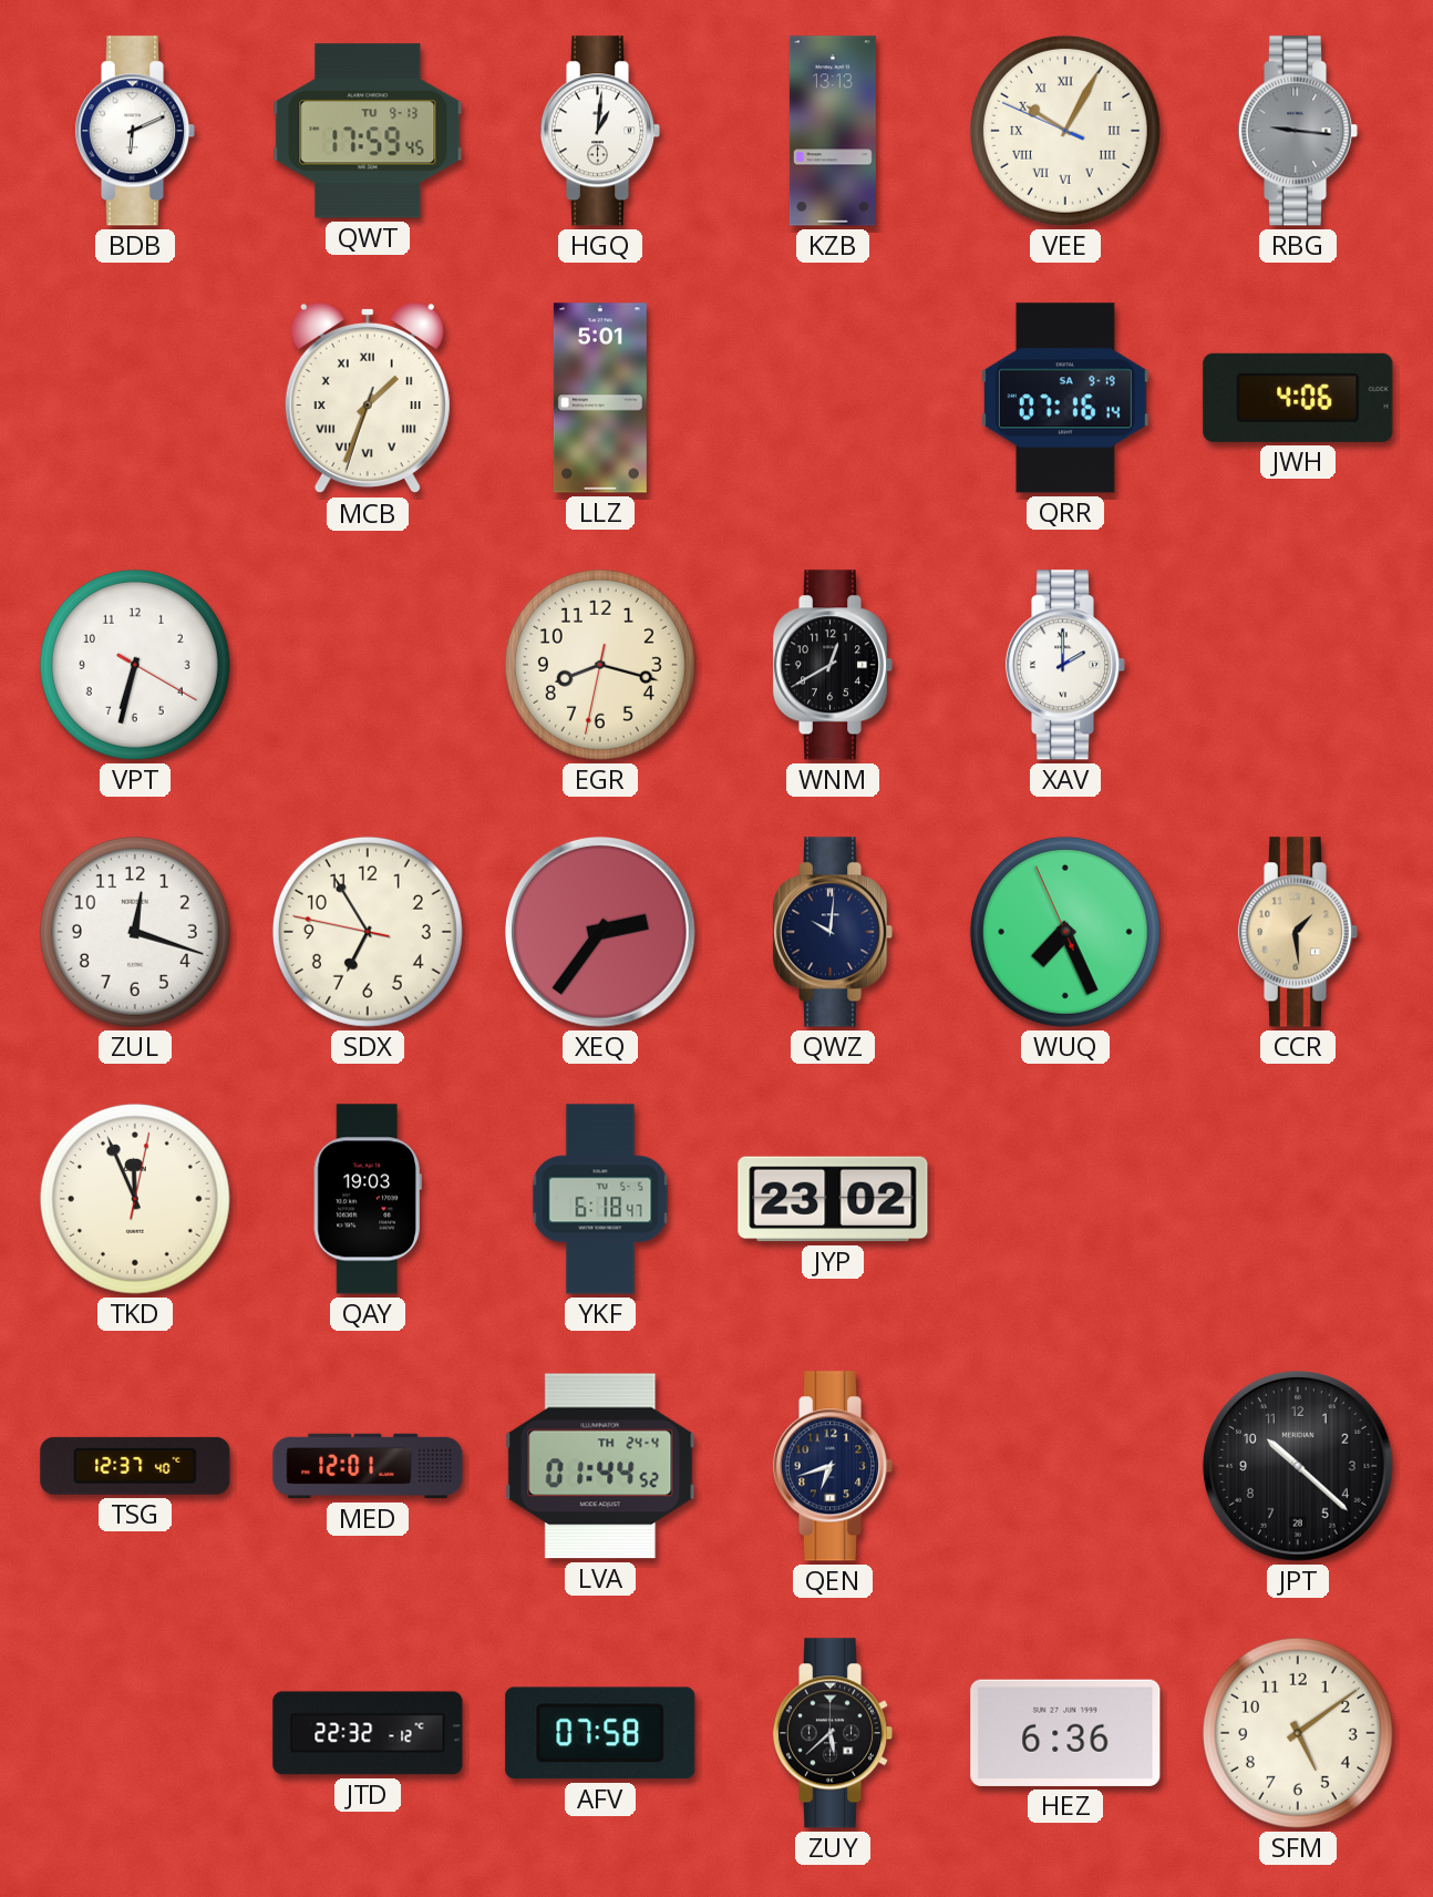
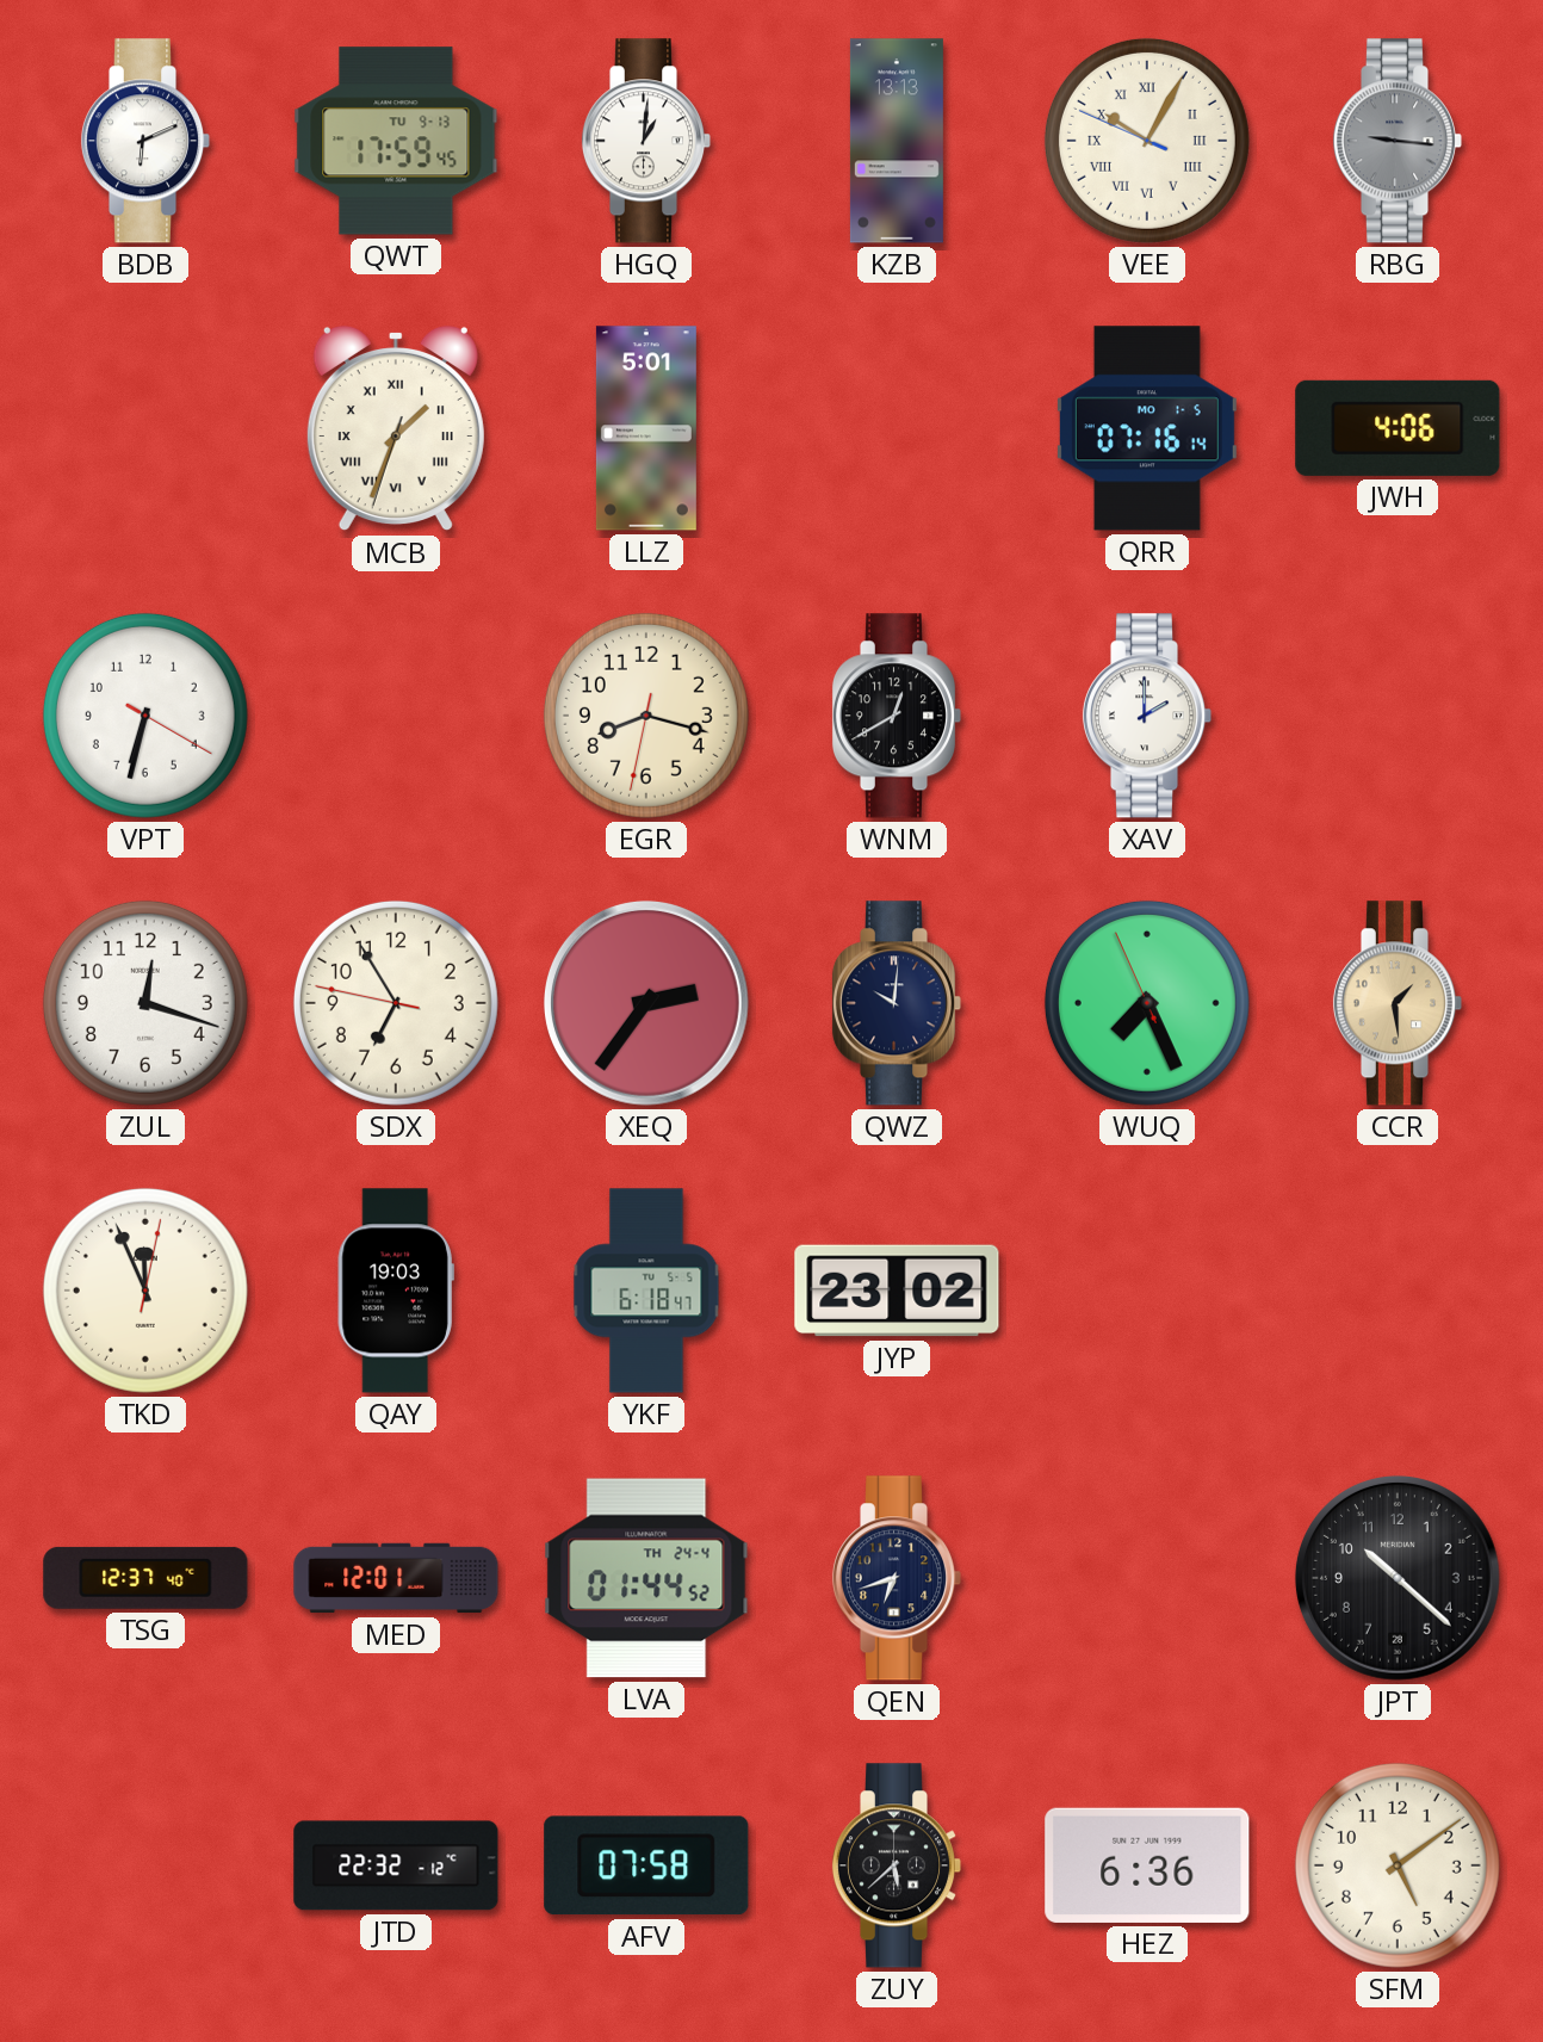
QRR date: SA 9-19 -> MO 1-5
